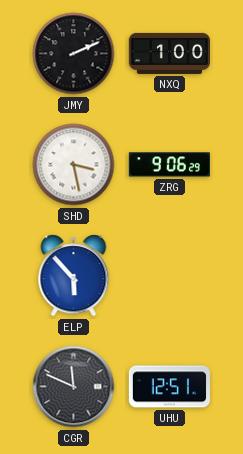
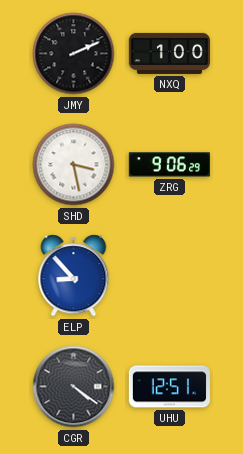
ELP: 5:53 -> 8:53
CGR: 11:49 -> 4:21
